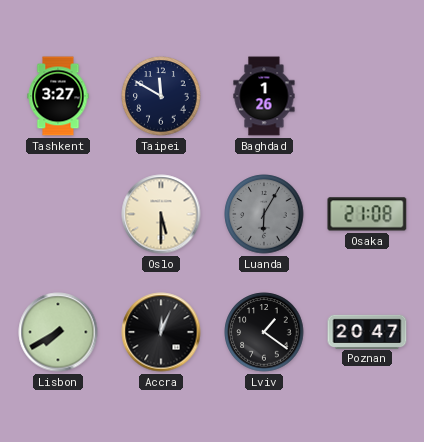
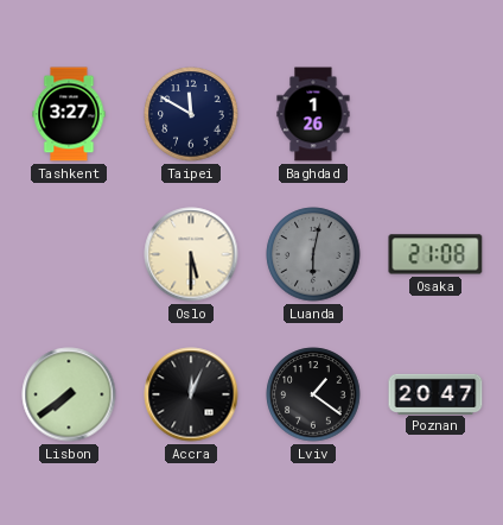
Luanda: 6:05 -> 6:02
Lisbon: 7:40 -> 7:39
